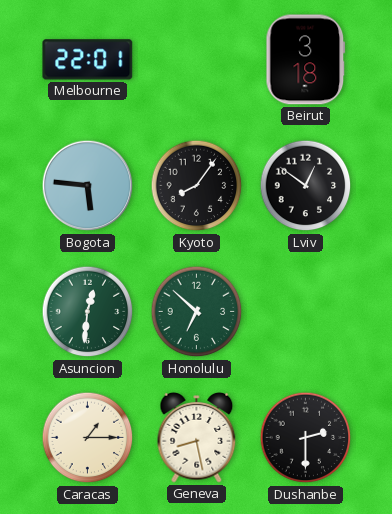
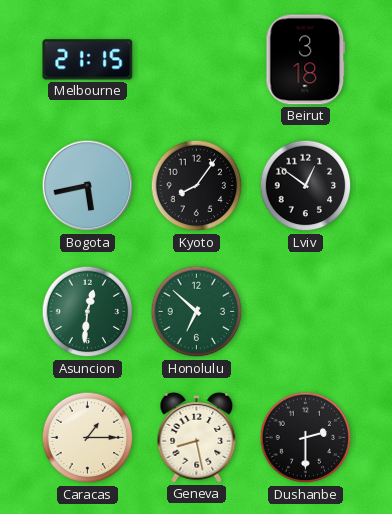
Melbourne: 22:01 -> 21:15
Bogota: 5:46 -> 5:43
